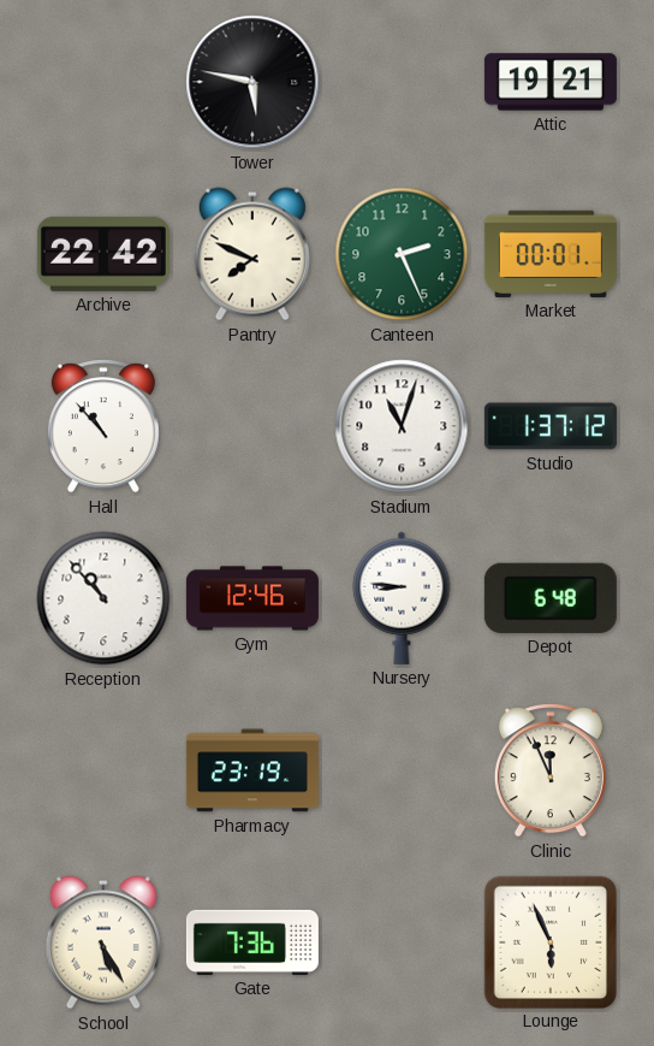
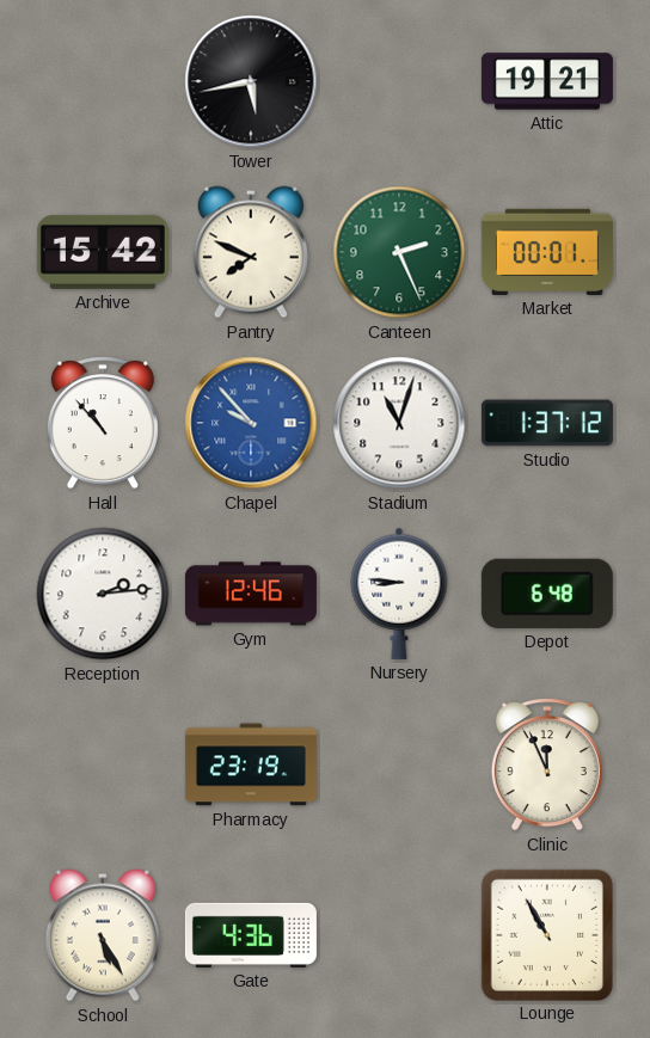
Tower: 5:47 -> 5:43
Archive: 22:42 -> 15:42
Chapel: none -> 9:53
Reception: 10:53 -> 2:14
Gate: 7:36 -> 4:36
Lounge: 5:56 -> 10:55
